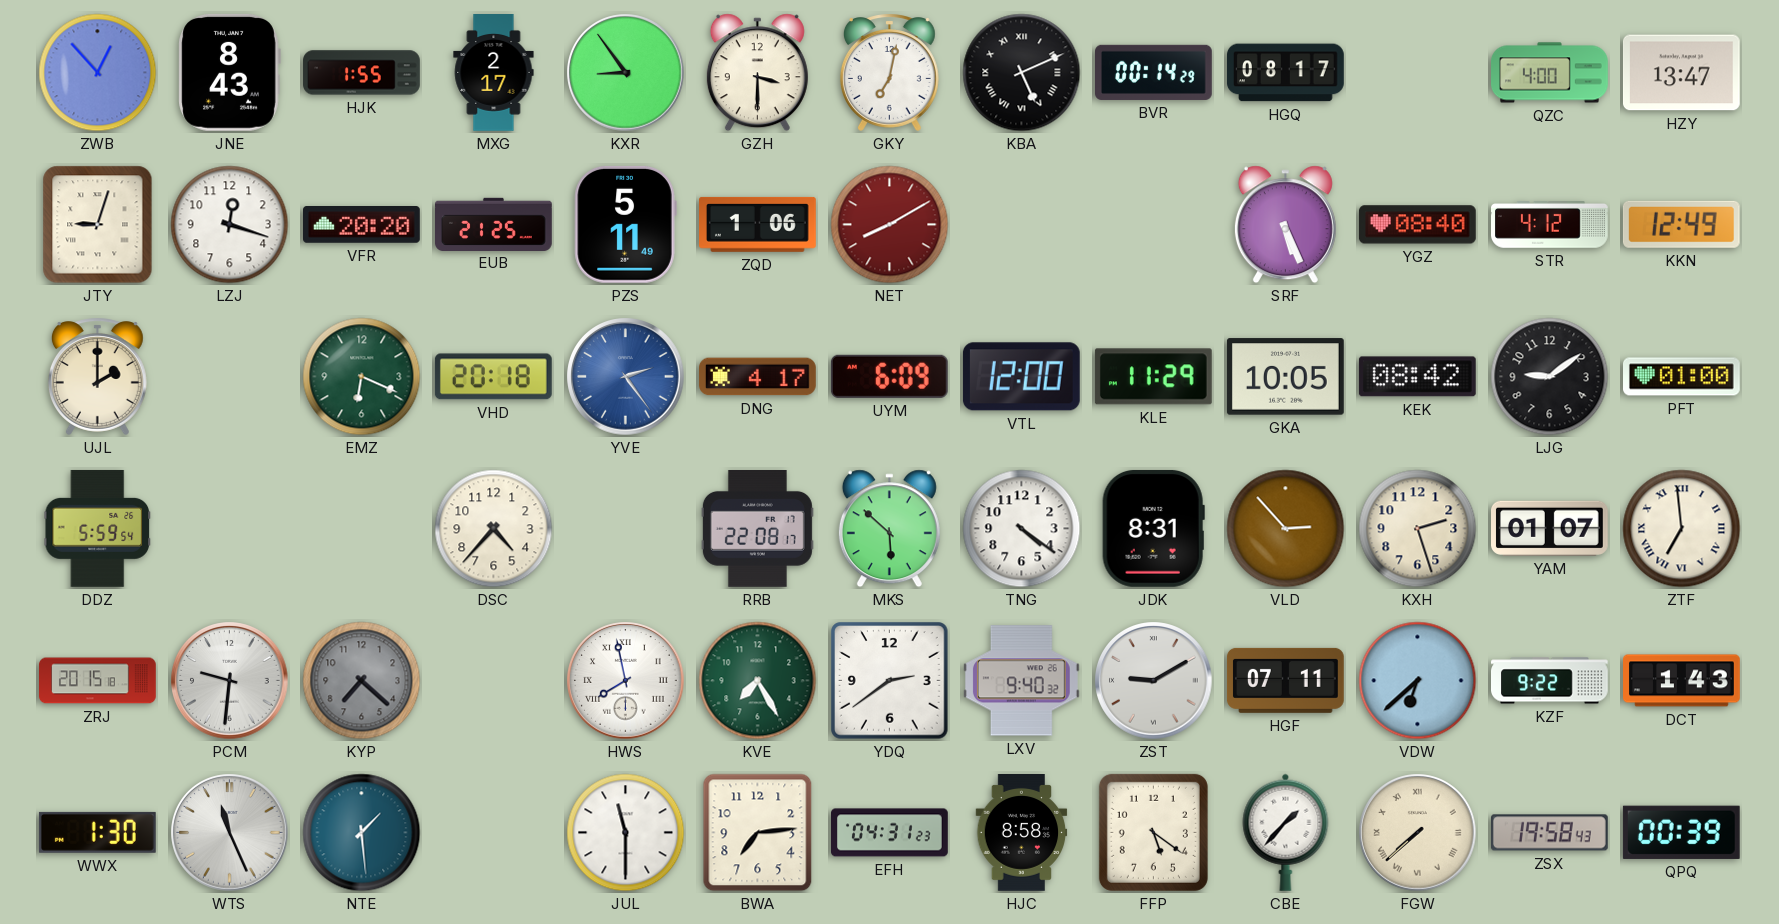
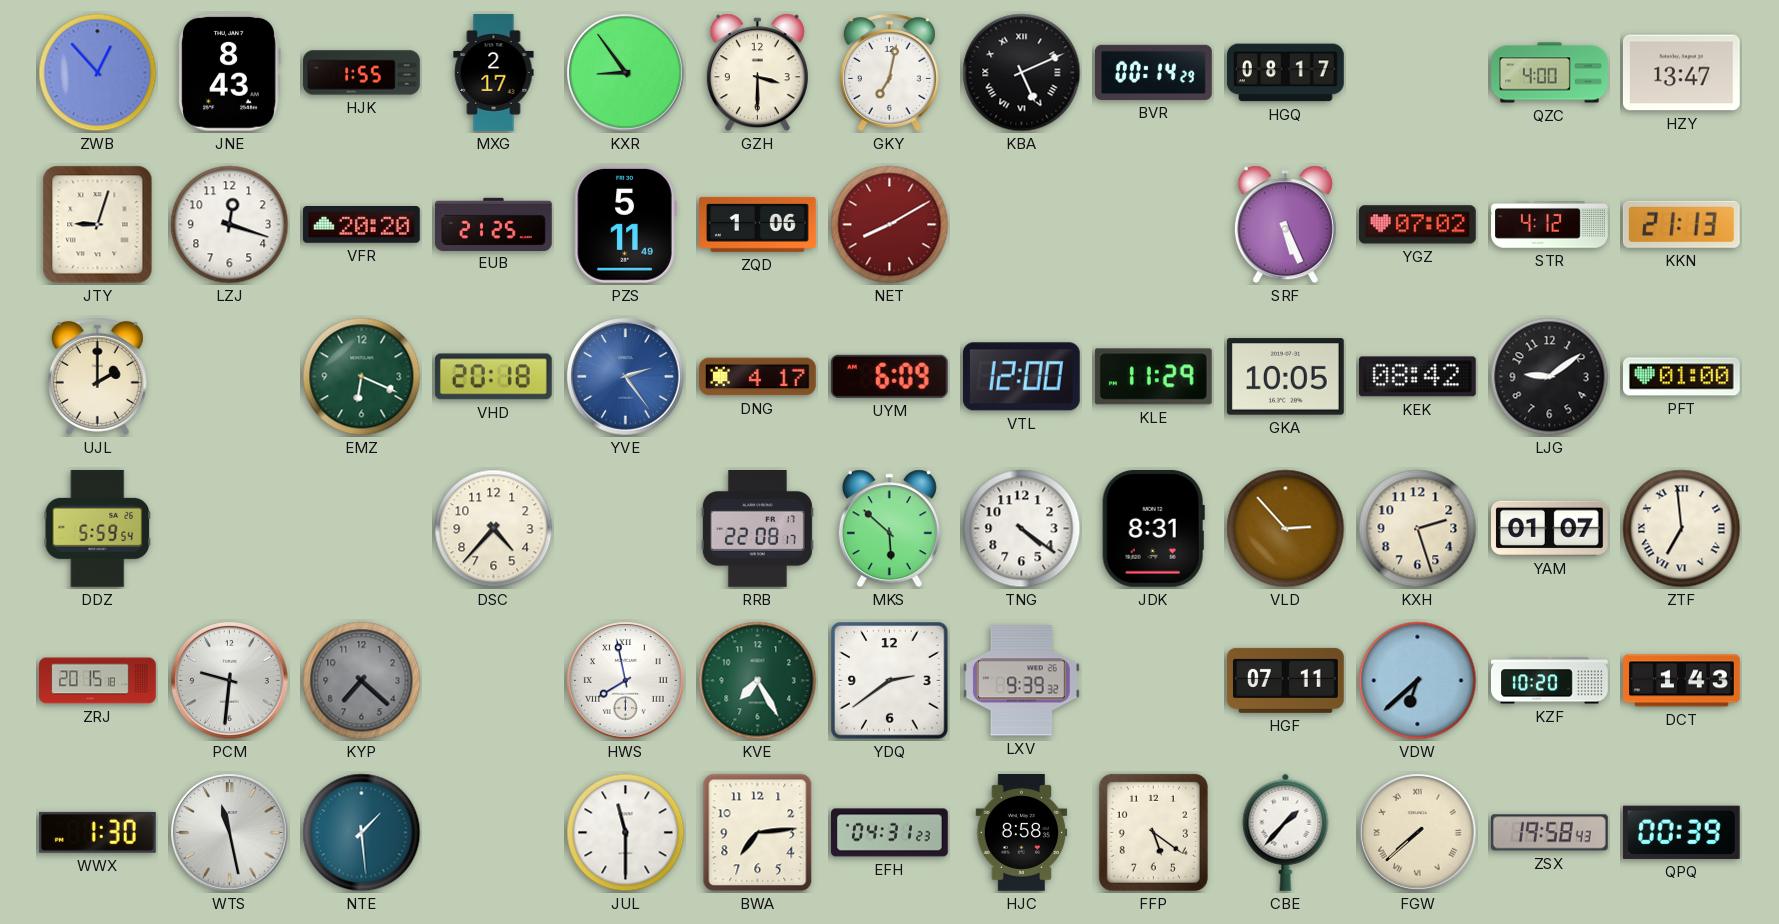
YGZ: 08:40 -> 07:02
KKN: 12:49 -> 21:13
LXV: 9:40 -> 9:39
ZST: 9:10 -> none
KZF: 9:22 -> 10:20
WTS: 11:26 -> 11:28
